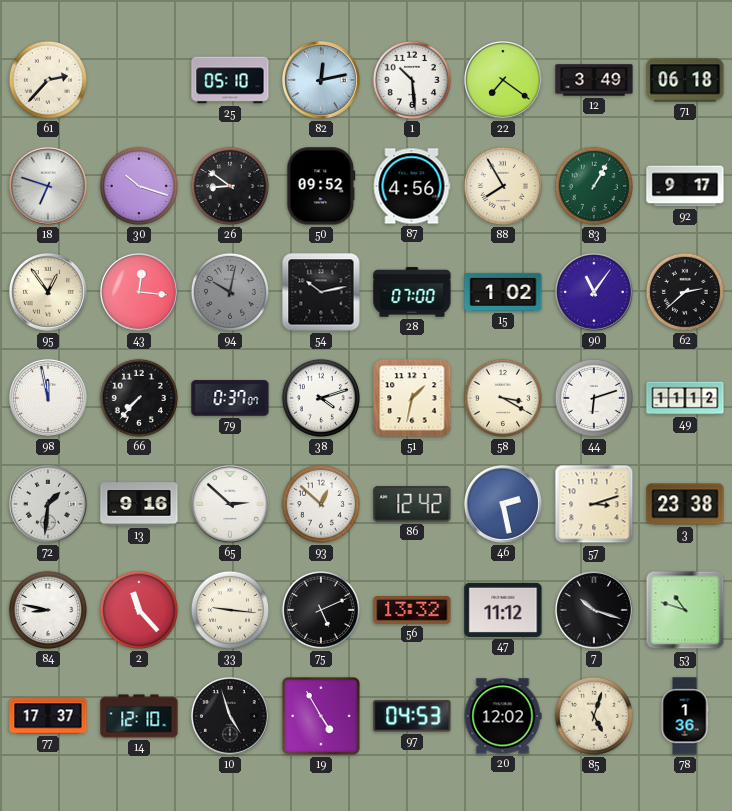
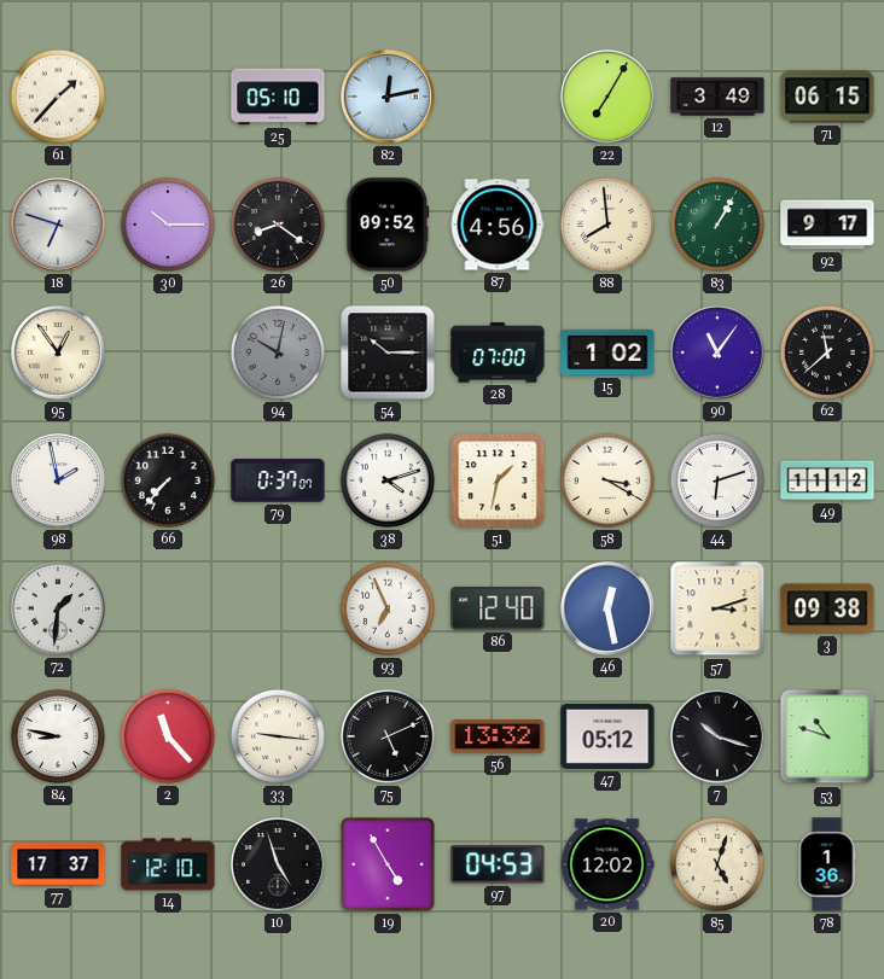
61: 2:37 -> 1:37
1: 10:29 -> none
22: 7:21 -> 7:05
71: 06:18 -> 06:15
30: 10:18 -> 10:15
26: 8:51 -> 8:21
88: 7:55 -> 7:59
43: 12:16 -> none
54: 10:13 -> 10:15
62: 2:38 -> 11:38
98: 11:58 -> 1:58
13: 9:16 -> none
65: 2:52 -> none
93: 12:52 -> 6:56
86: 12:42 -> 12:40
46: 2:28 -> 12:28
3: 23:38 -> 09:38
47: 11:12 -> 05:12
